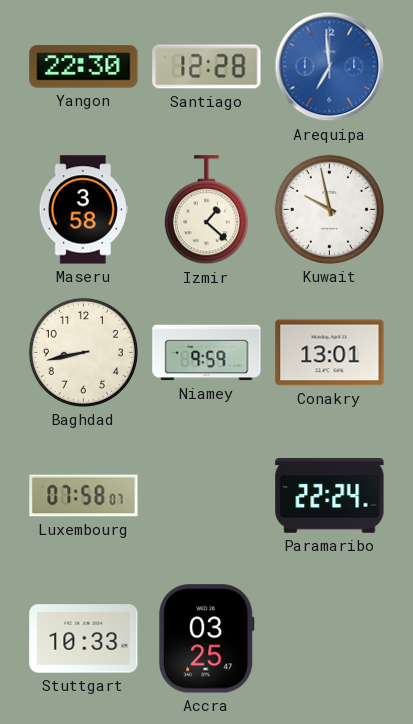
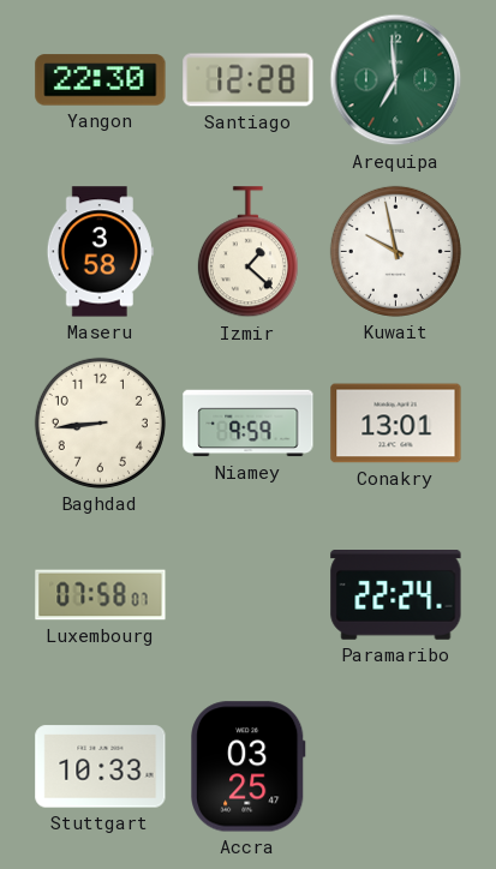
Arequipa dial: blue -> green
Baghdad: 8:43 -> 8:44
